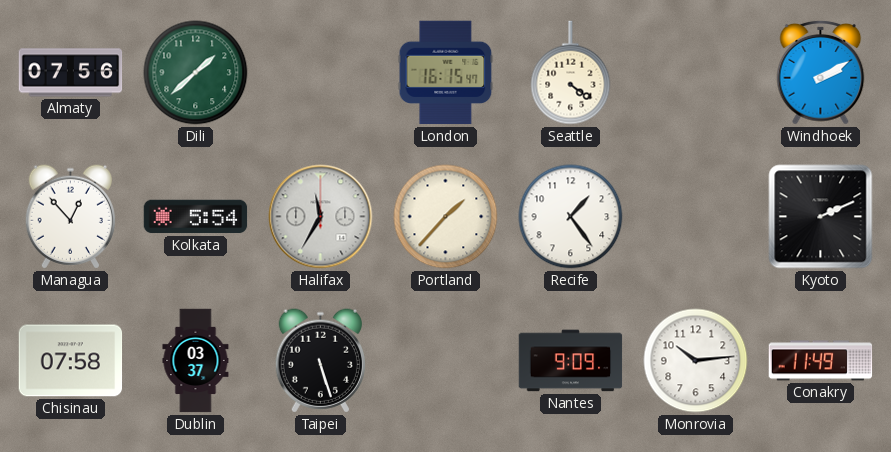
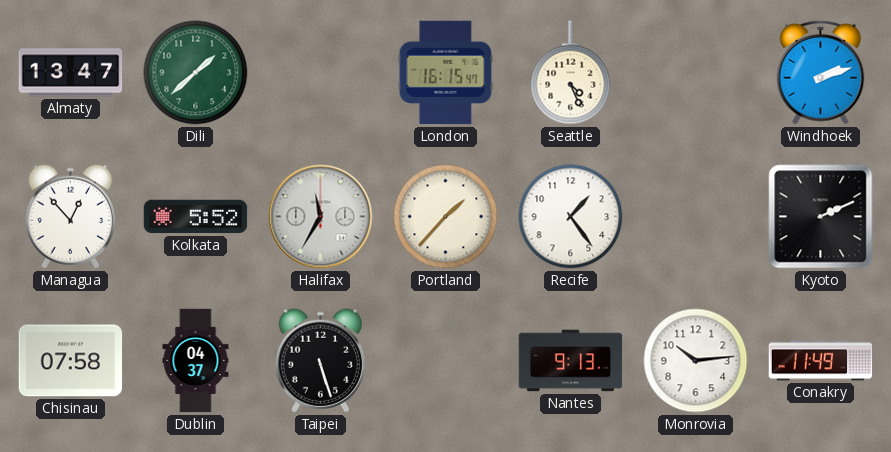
Almaty: 07:56 -> 13:47
Seattle: 4:21 -> 4:26
Windhoek: 2:10 -> 2:12
Kolkata: 5:54 -> 5:52
Dublin: 03:37 -> 04:37
Nantes: 9:09 -> 9:13
